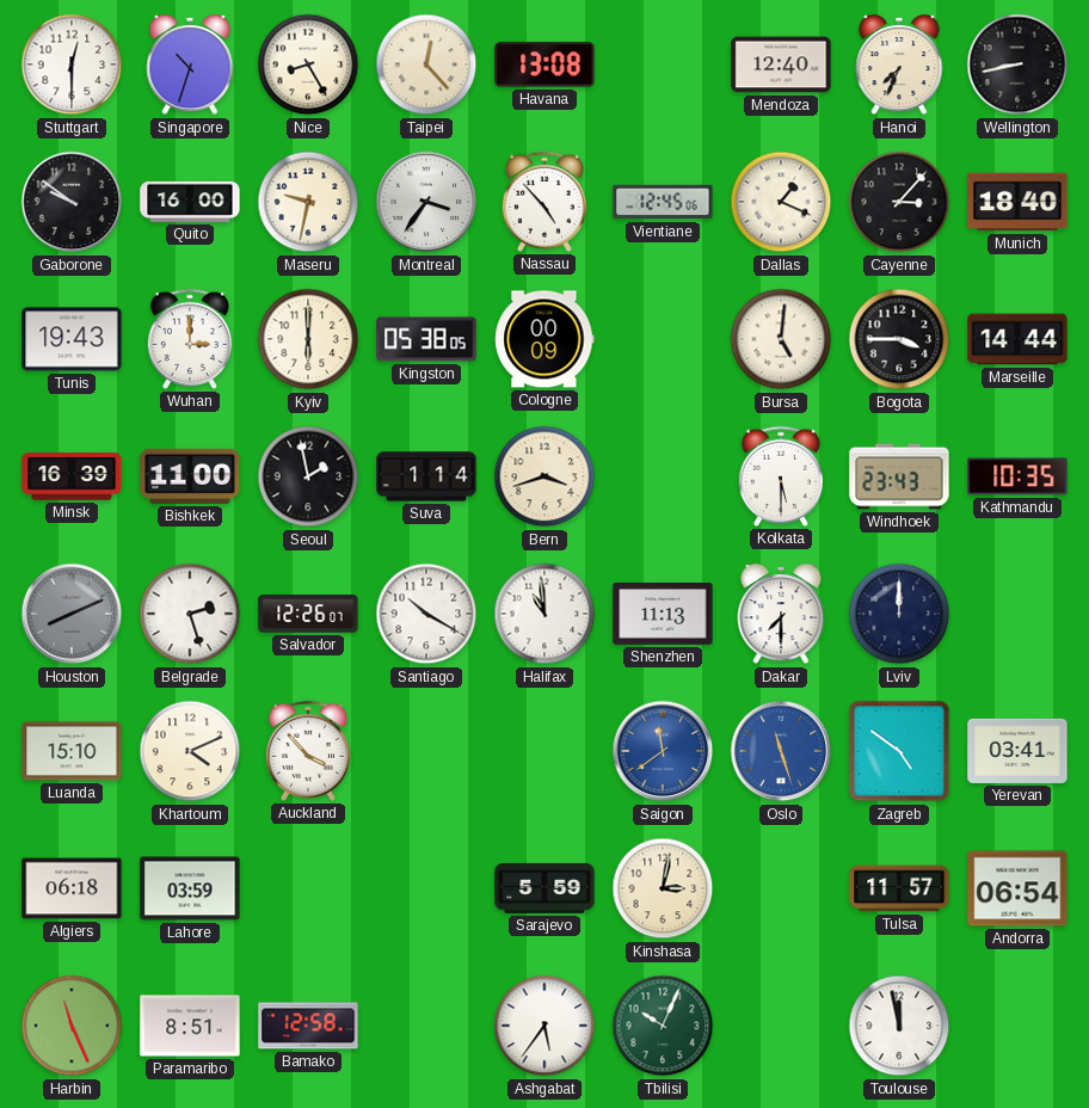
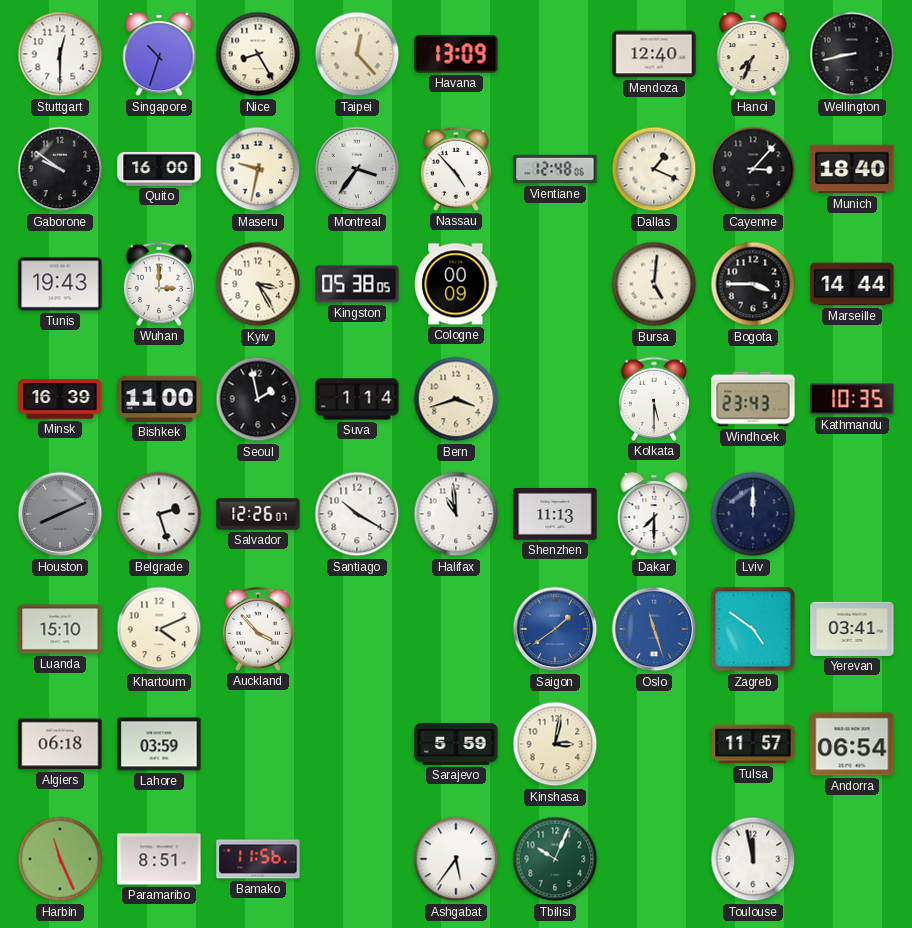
Havana: 13:08 -> 13:09
Vientiane: 12:45 -> 12:48
Kyiv: 6:00 -> 3:25
Saigon: 11:39 -> 1:39
Bamako: 12:58 -> 11:56
